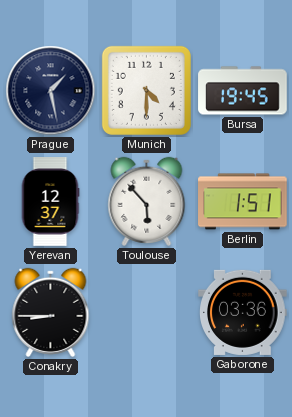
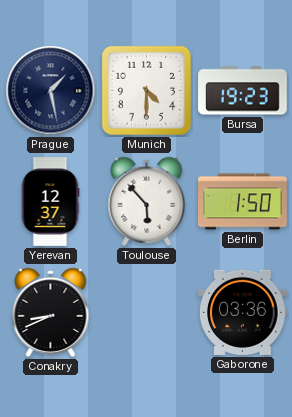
Bursa: 19:45 -> 19:23
Berlin: 1:51 -> 1:50
Conakry: 8:45 -> 8:41
